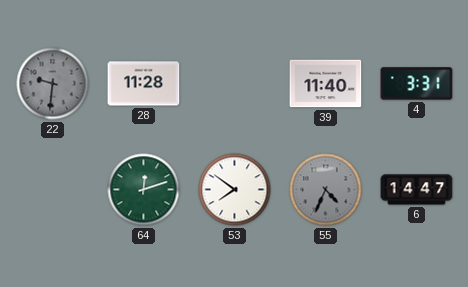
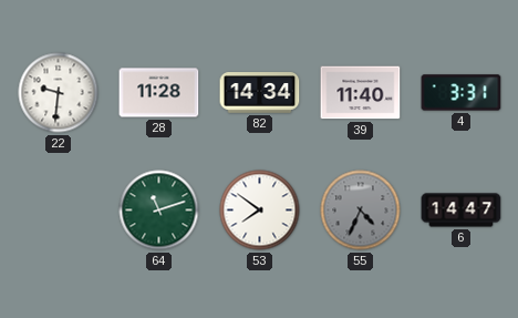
22 dial: grey -> white
82: none -> 14:34
64: 12:12 -> 11:12
